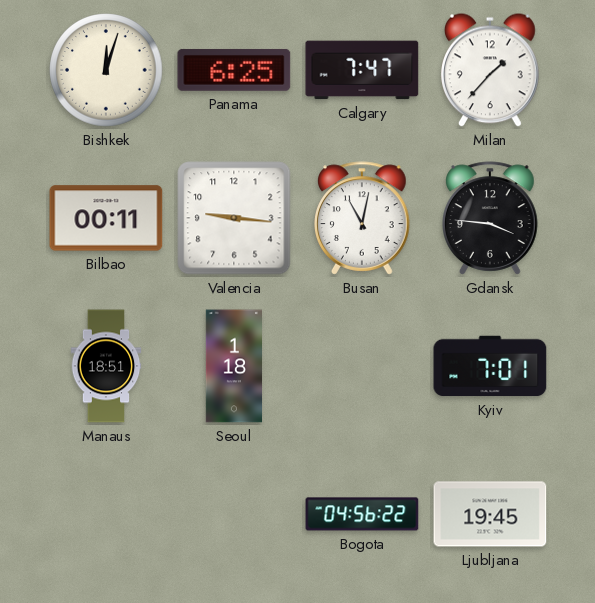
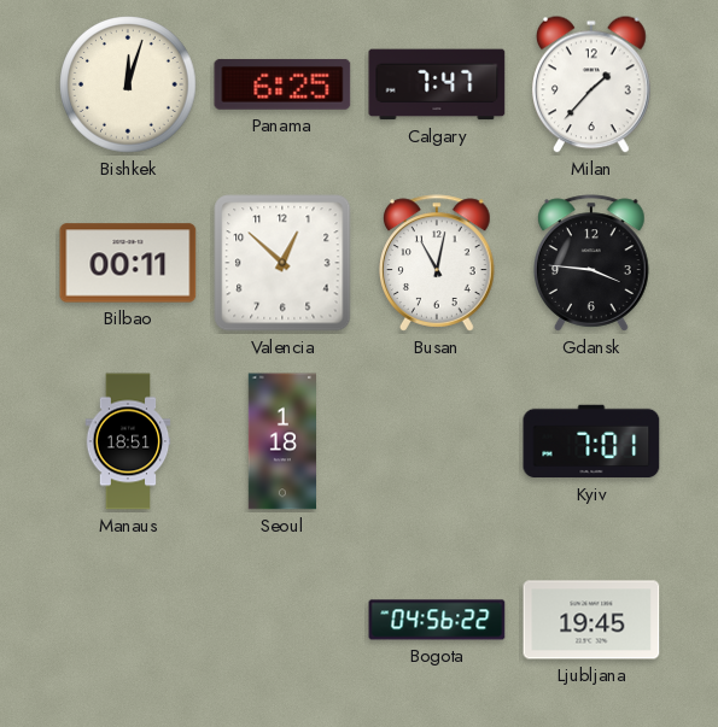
Valencia: 9:16 -> 12:52
